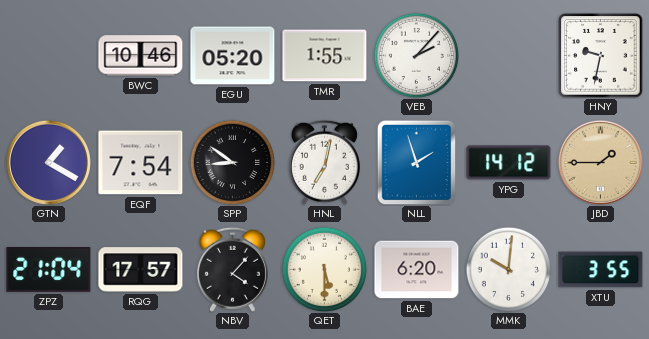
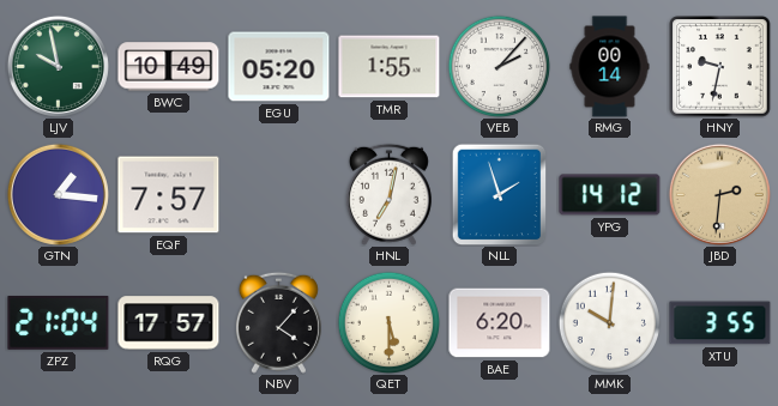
LJV: none -> 9:58
BWC: 10:46 -> 10:49
RMG: none -> 00:14
GTN: 1:20 -> 1:16
EQF: 7:54 -> 7:57
SPP: 8:51 -> none
JBD: 1:45 -> 2:31
